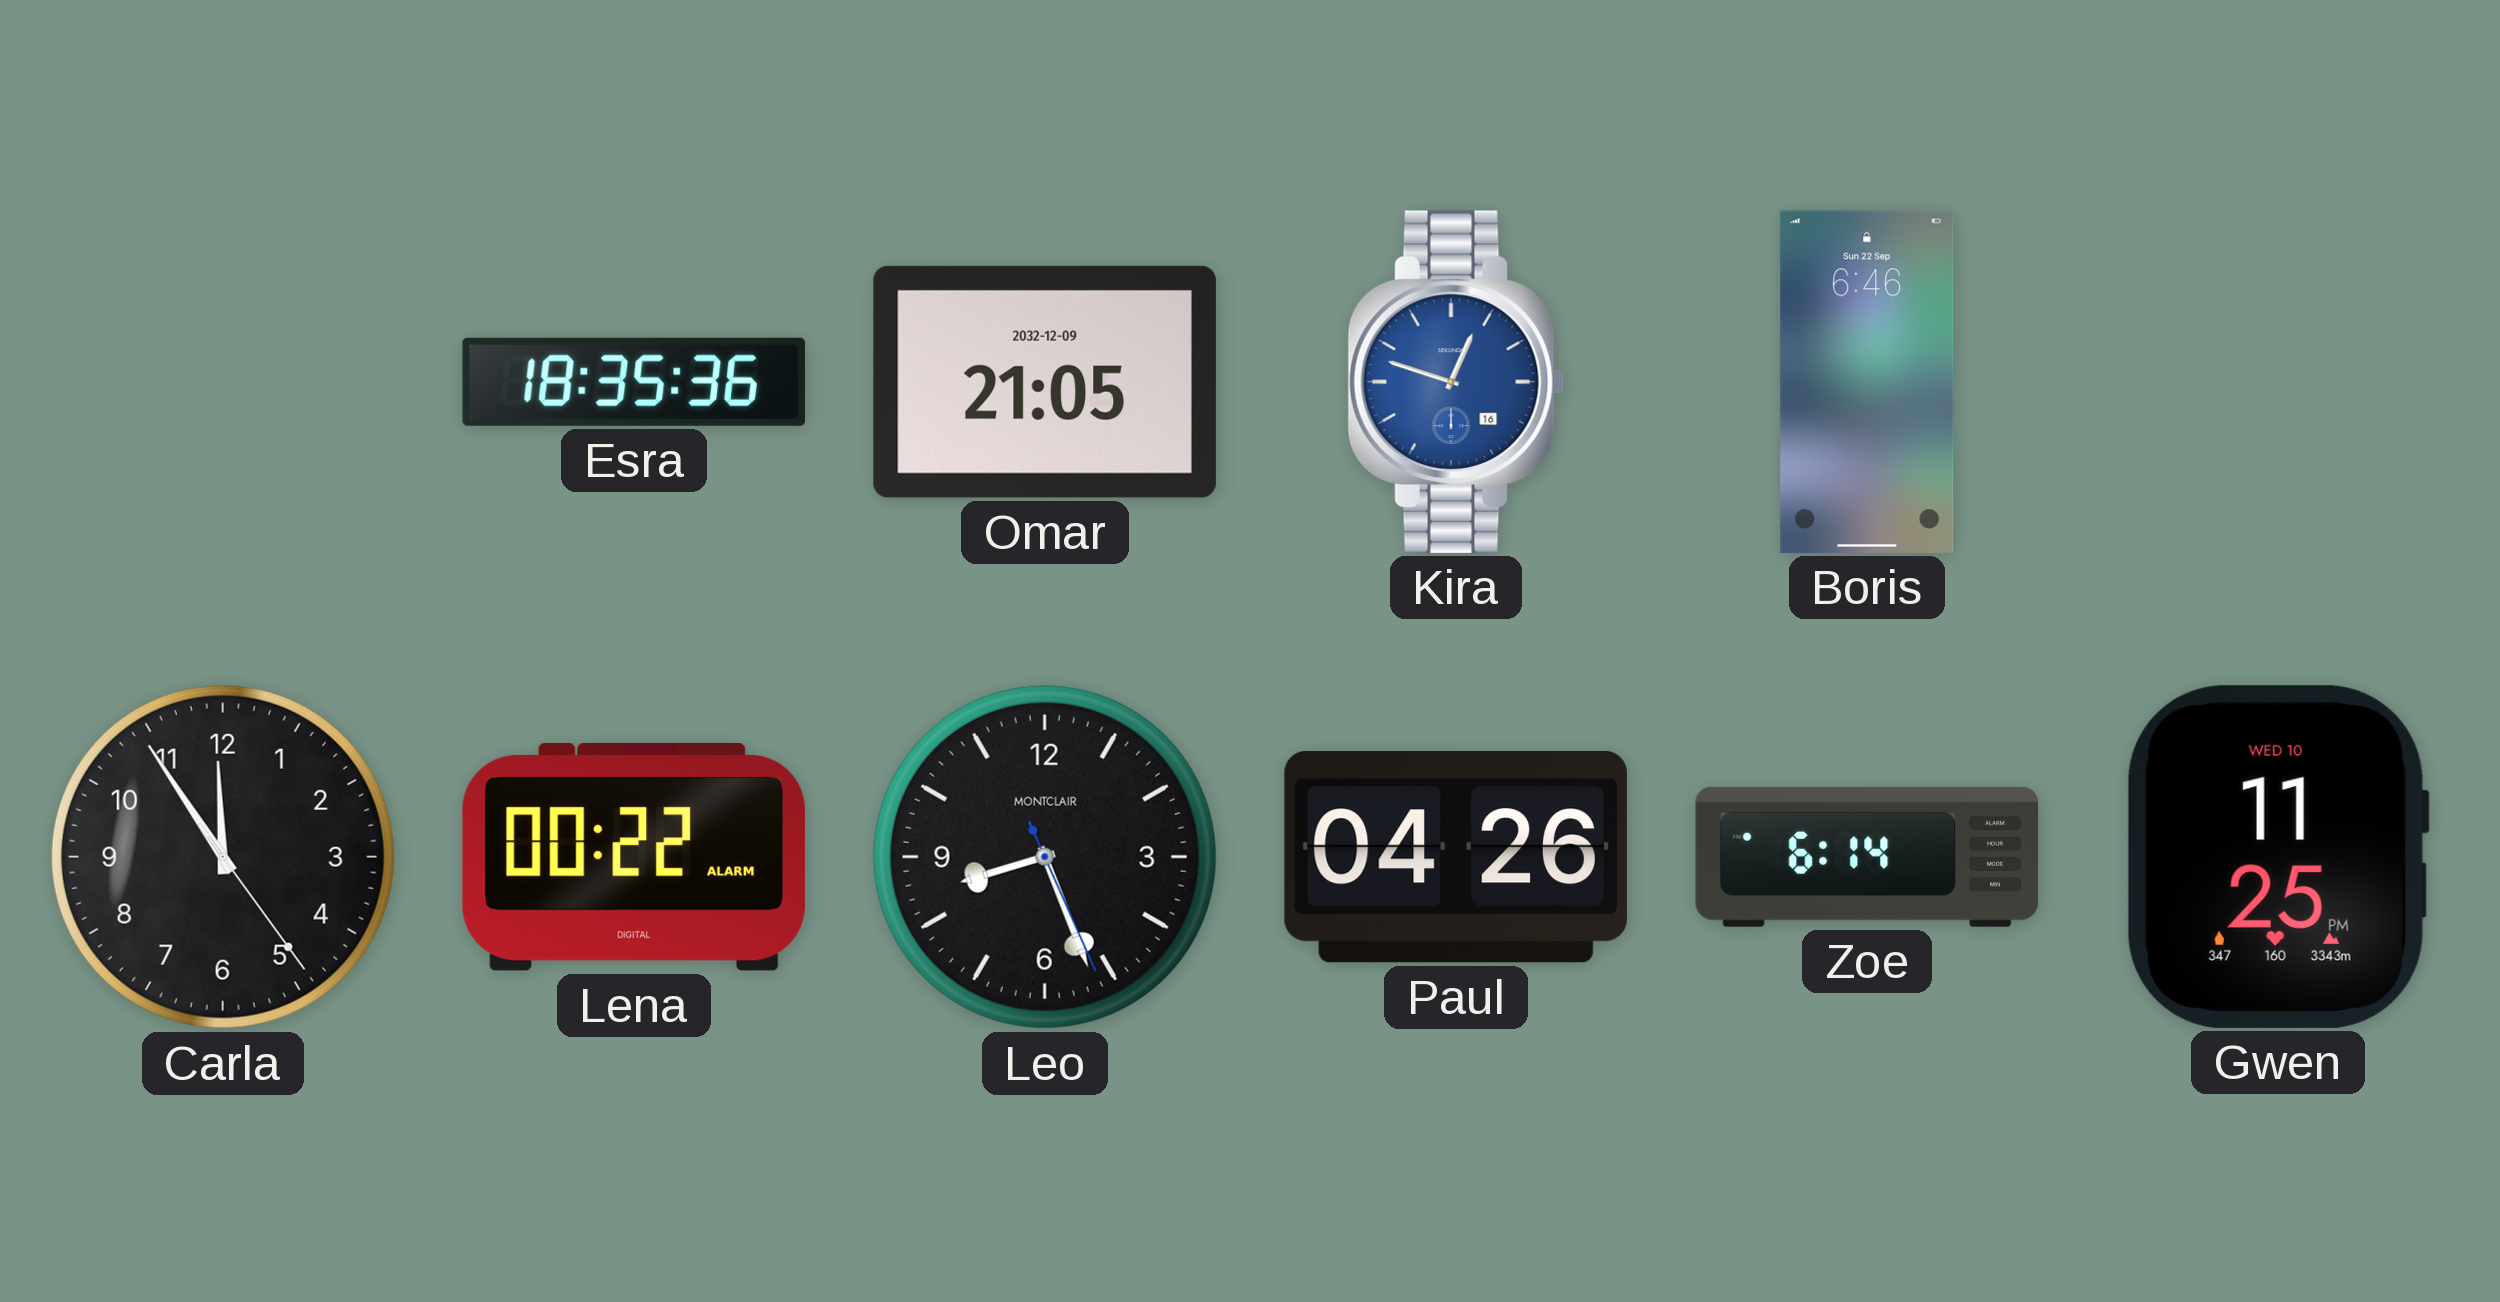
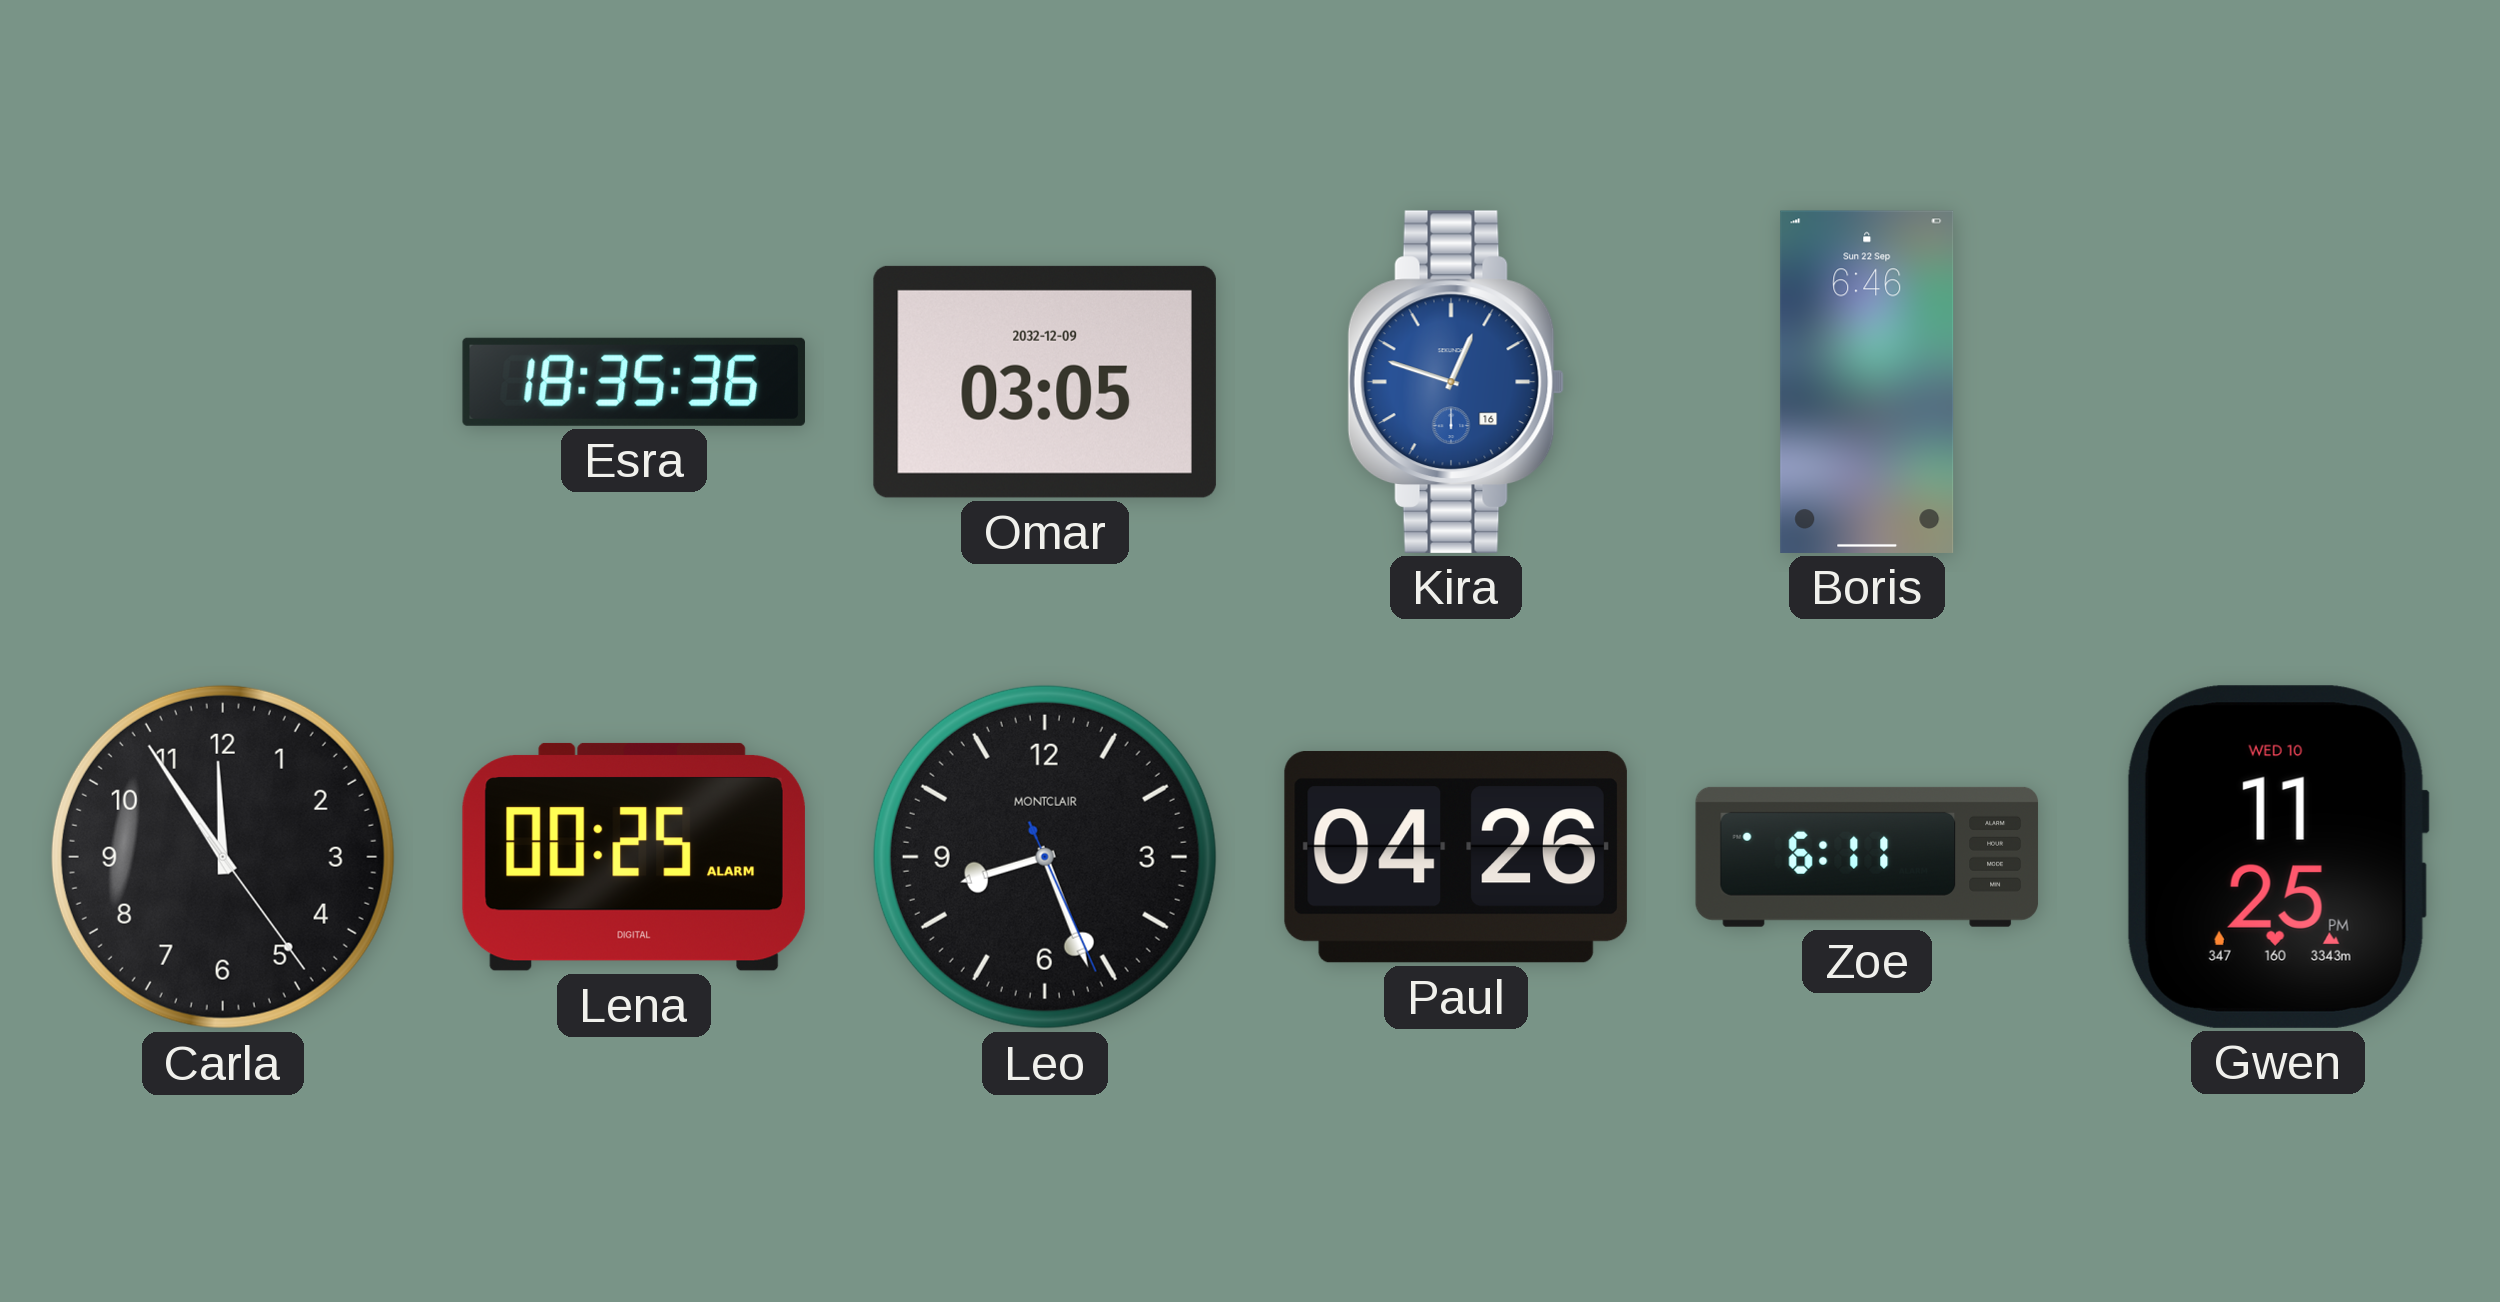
Omar: 21:05 -> 03:05
Lena: 00:22 -> 00:25
Zoe: 6:14 -> 6:11
